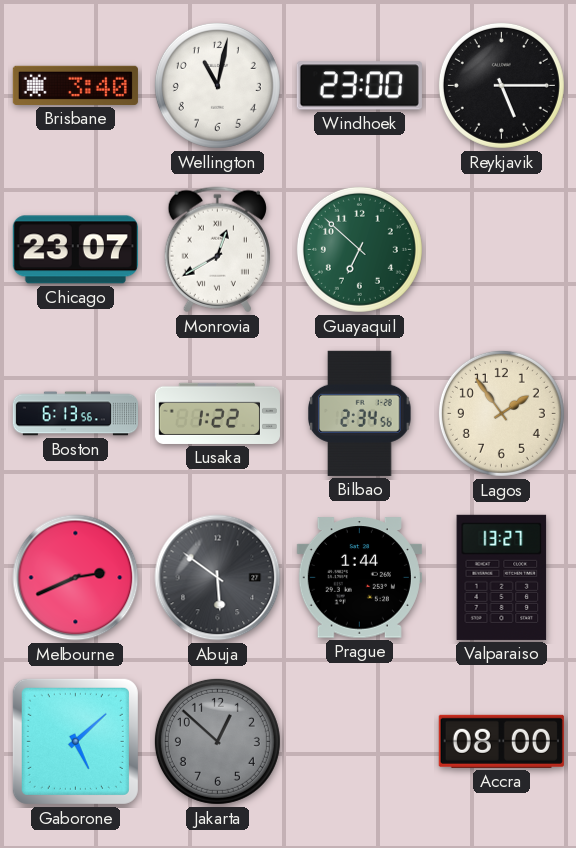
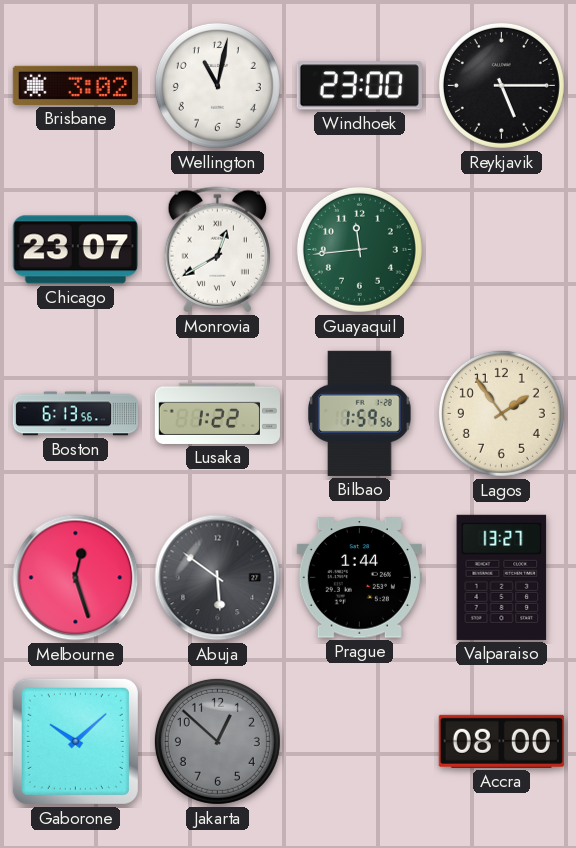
Brisbane: 3:40 -> 3:02
Guayaquil: 6:52 -> 11:44
Bilbao: 2:34 -> 1:59
Melbourne: 2:41 -> 12:27
Gaborone: 5:08 -> 10:08
